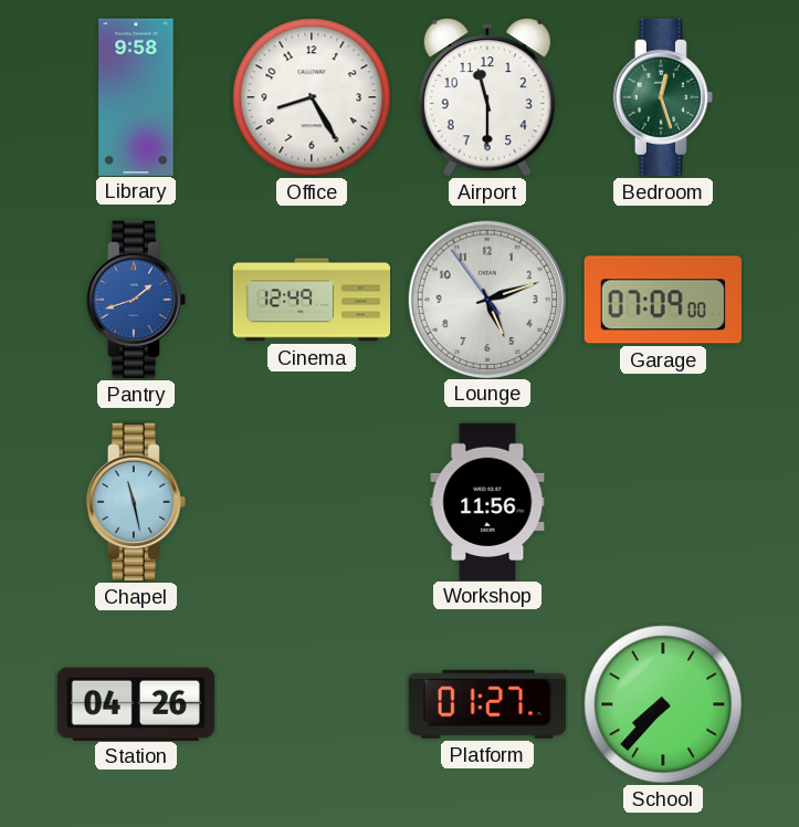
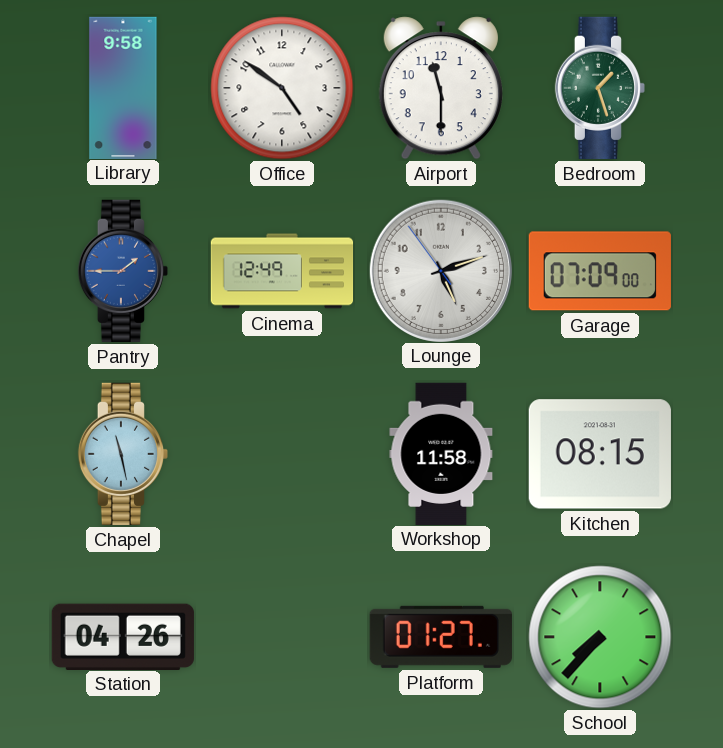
Office: 8:25 -> 4:51
Bedroom: 12:27 -> 1:27
Pantry: 1:42 -> 1:45
Workshop: 11:56 -> 11:58
Kitchen: none -> 08:15
